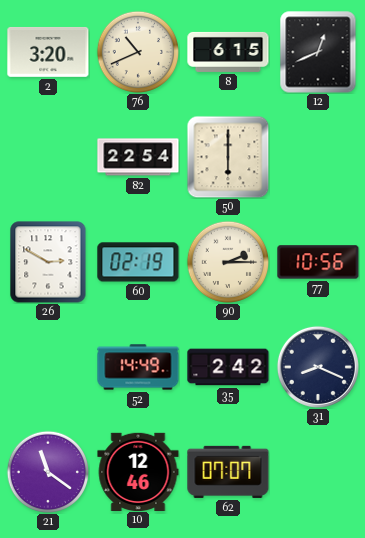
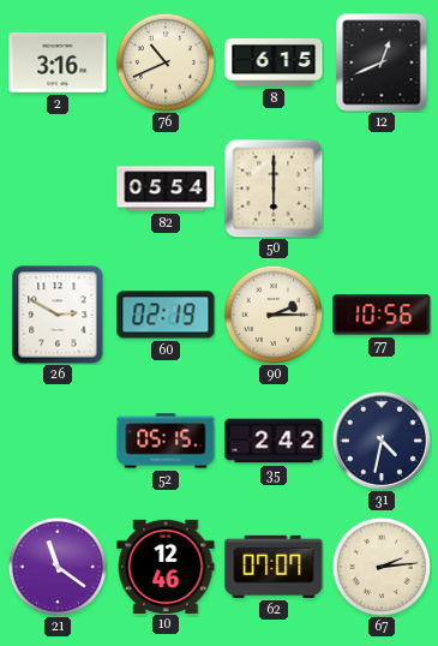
2: 3:20 -> 3:16
82: 22:54 -> 05:54
52: 14:49 -> 05:15
31: 8:19 -> 4:32
67: none -> 2:14
